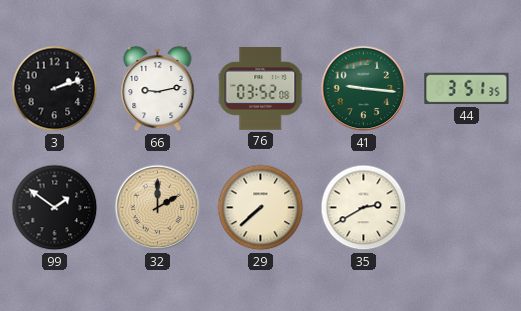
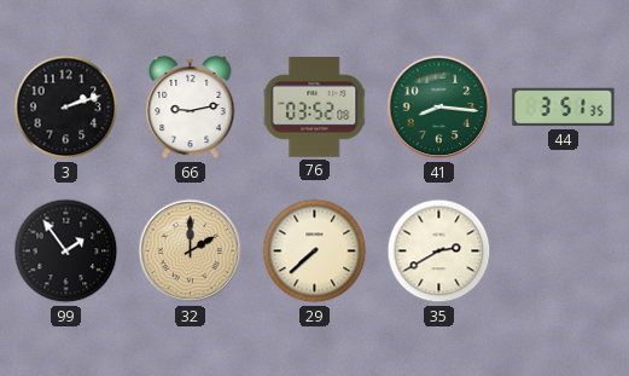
41: 9:16 -> 8:16
99: 1:51 -> 1:54
